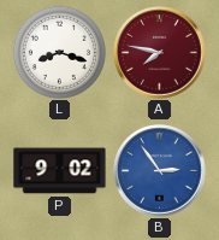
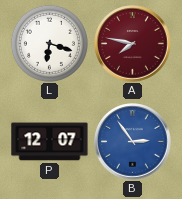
L: 8:18 -> 6:18
P: 9:02 -> 12:07
